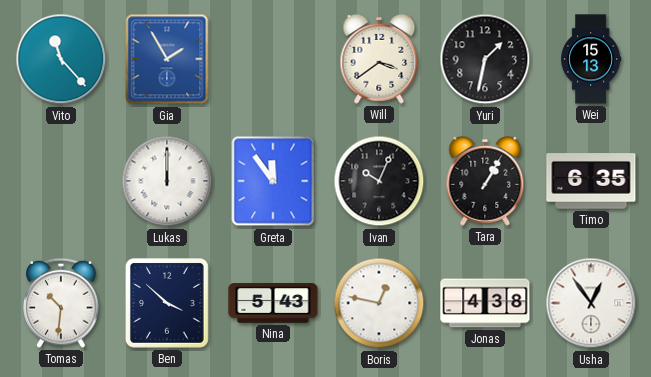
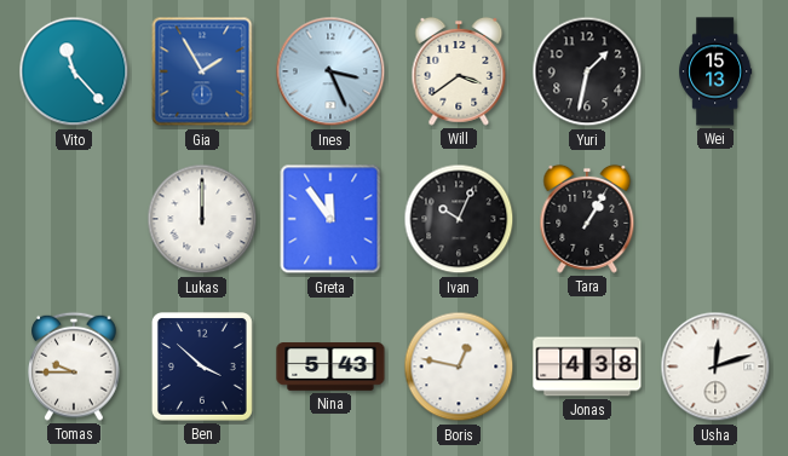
Ines: none -> 3:26
Timo: 6:35 -> none
Tomas: 10:31 -> 9:45
Usha: 12:54 -> 12:12
